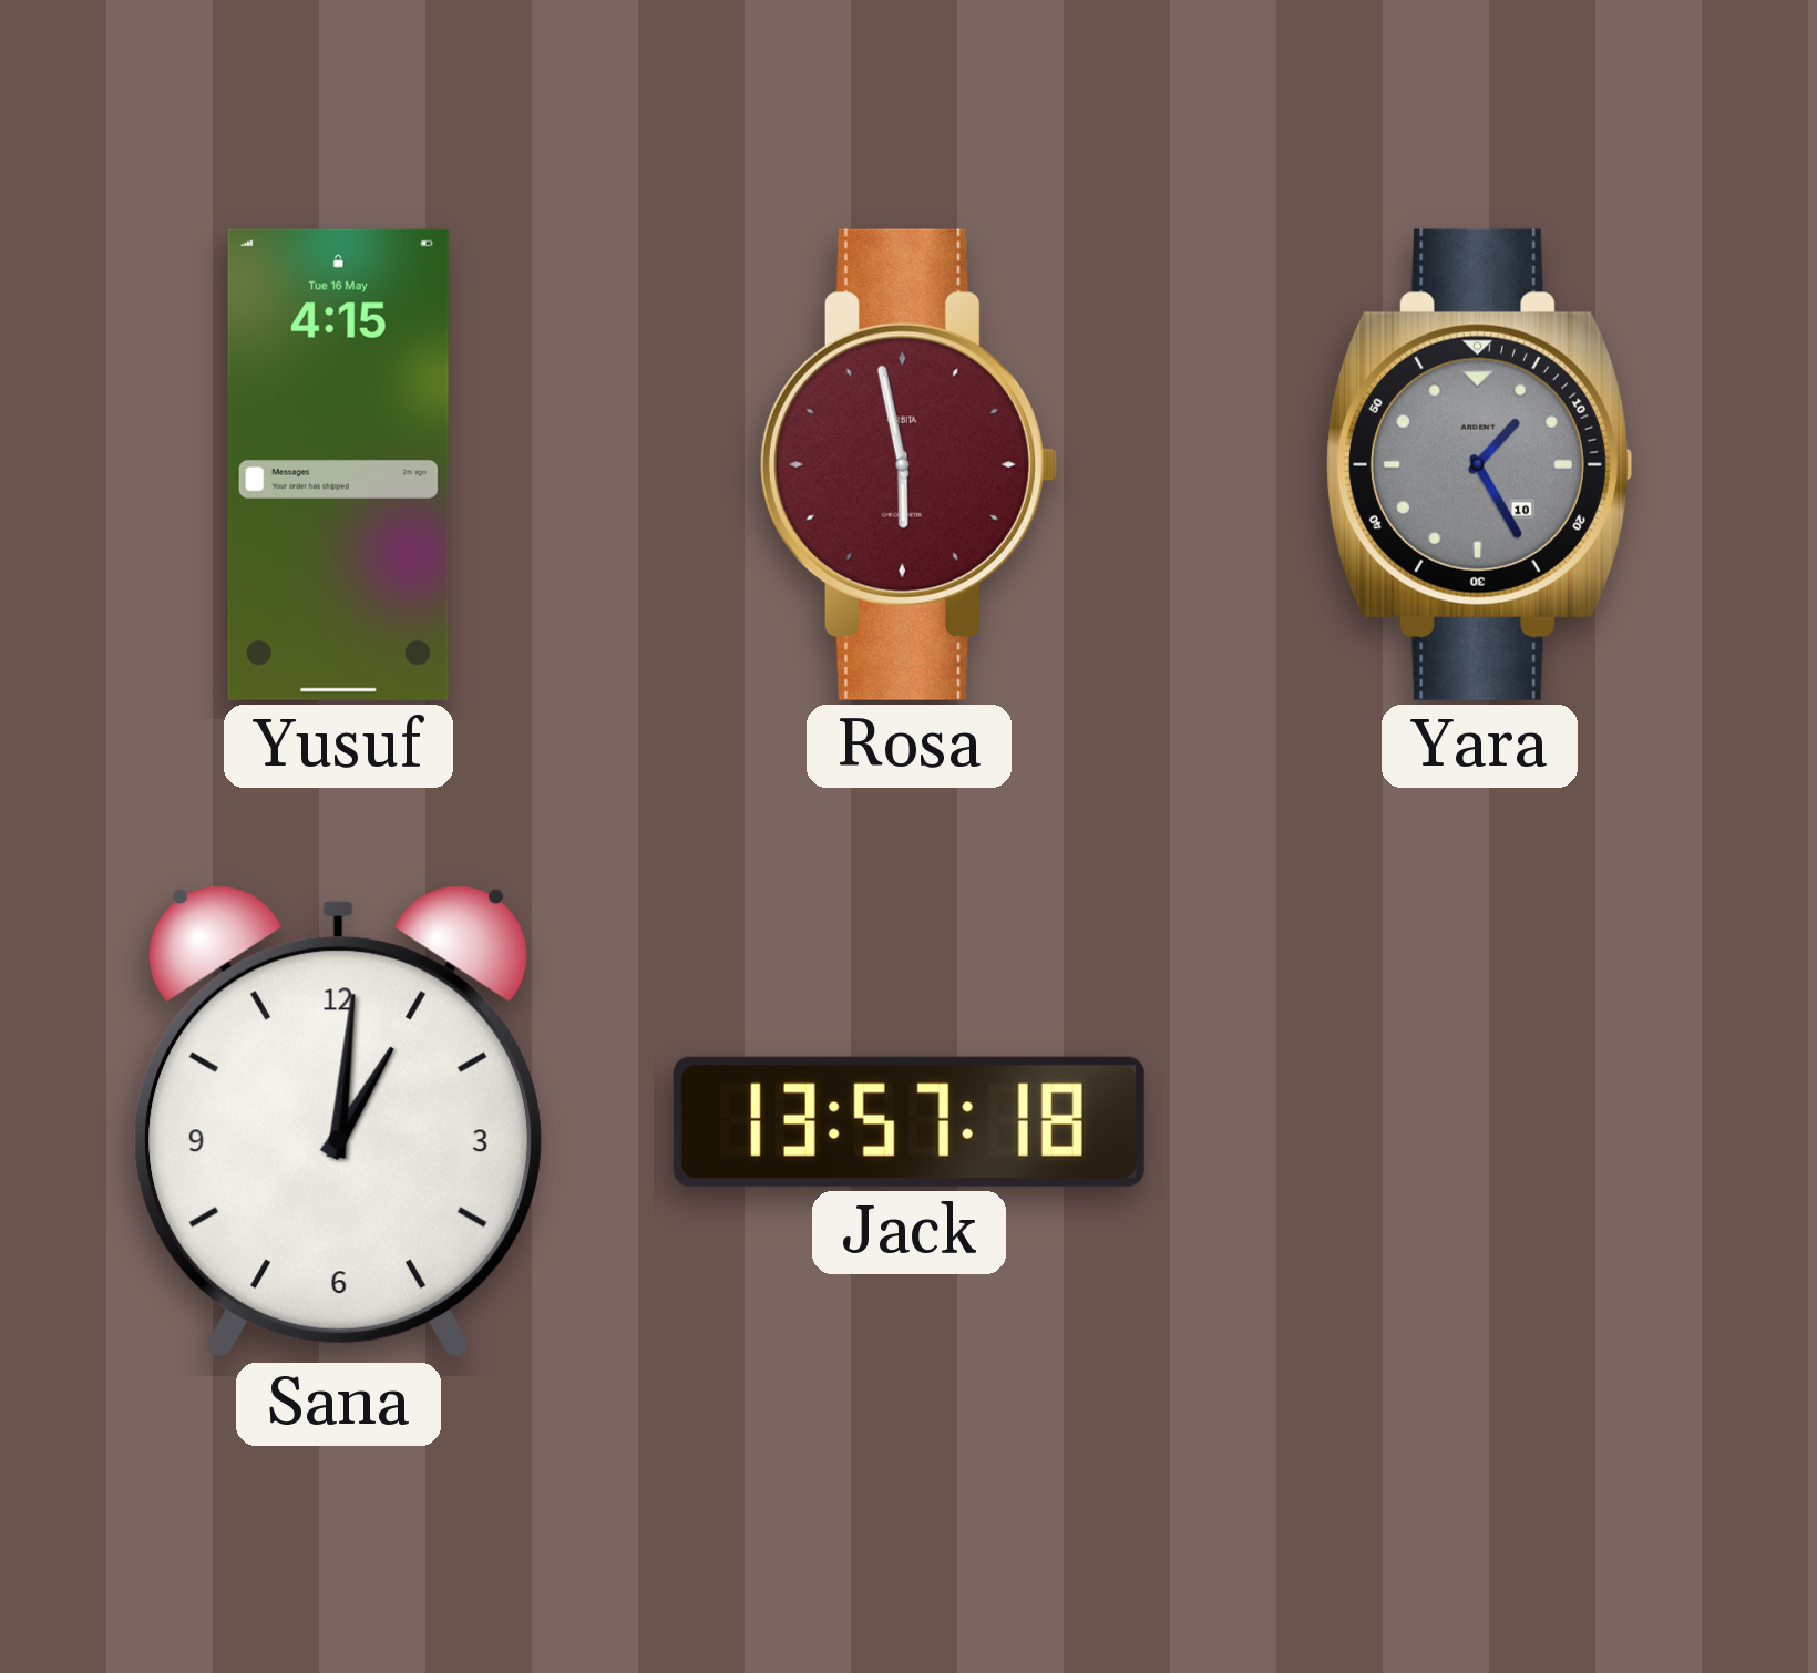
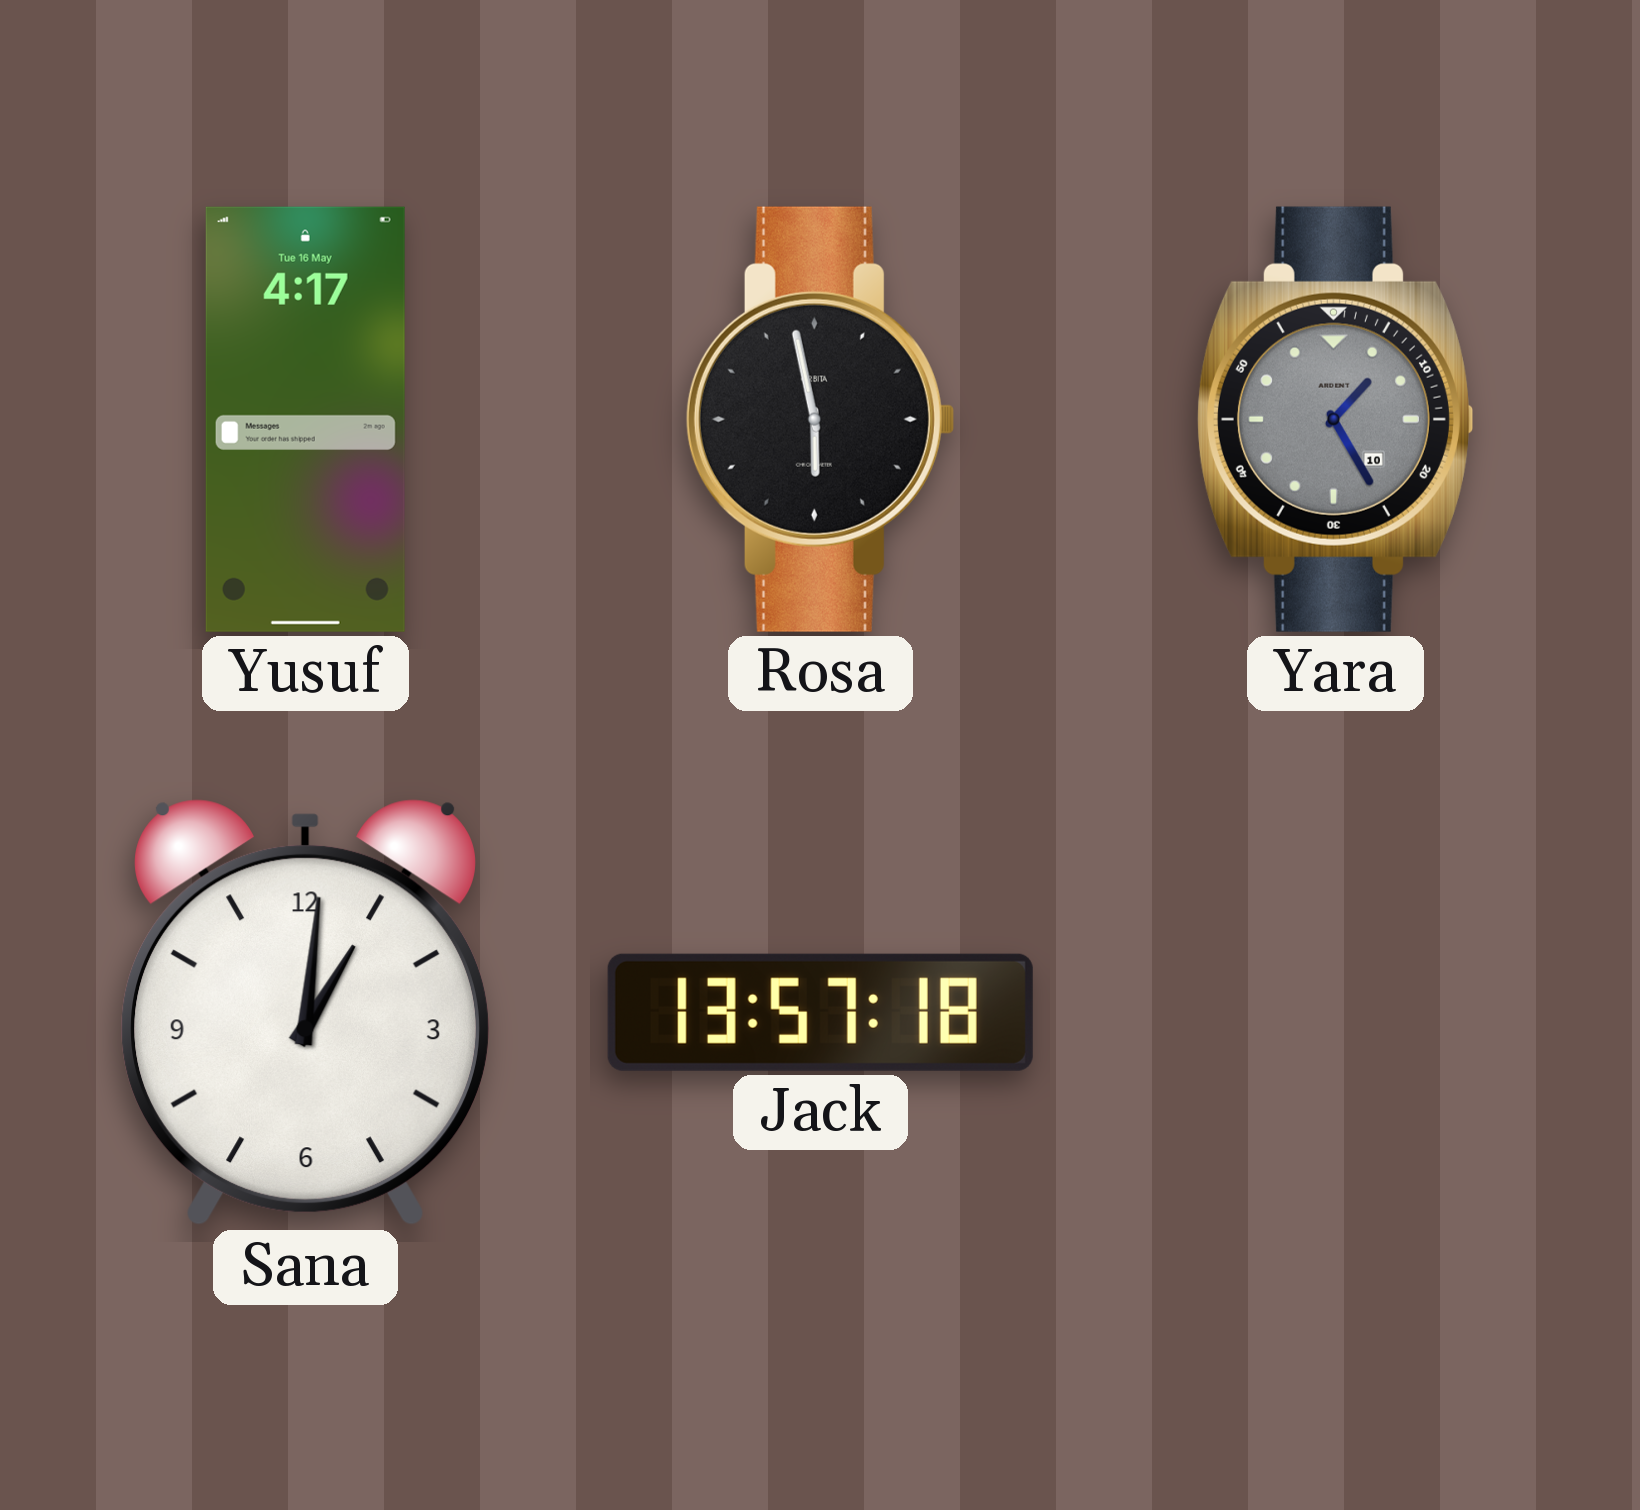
Yusuf: 4:15 -> 4:17
Rosa dial: burgundy -> black
